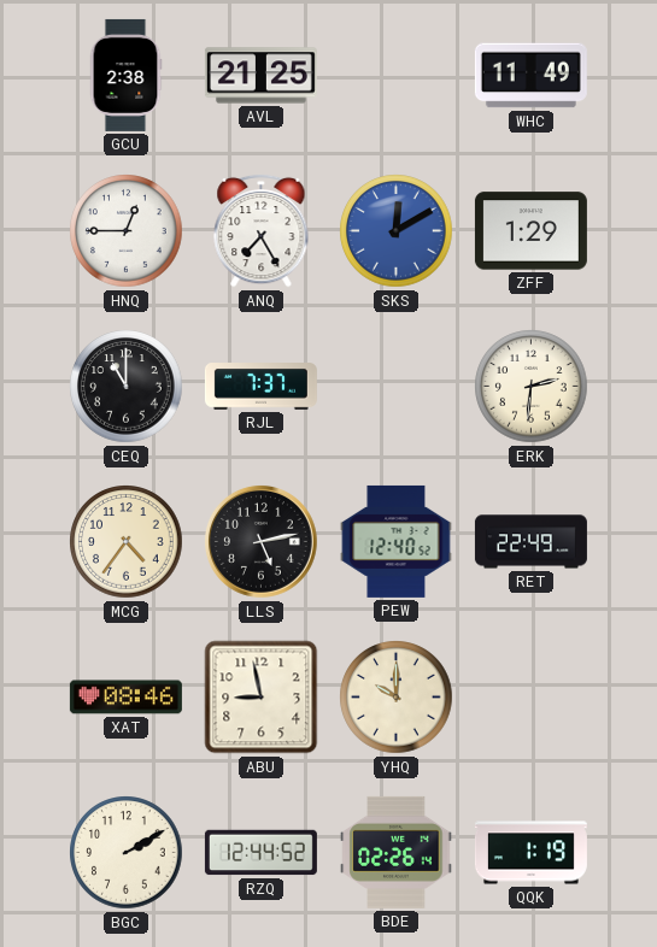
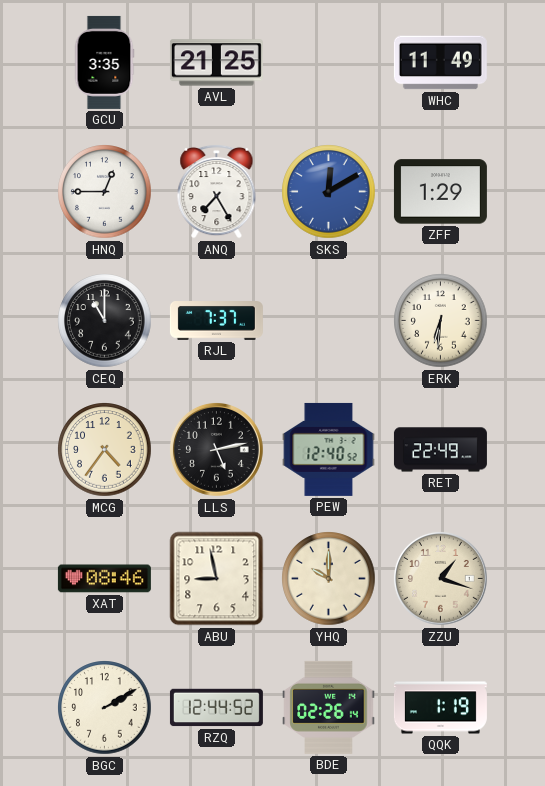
GCU: 2:38 -> 3:35
ERK: 2:31 -> 6:31
ZZU: none -> 1:18
